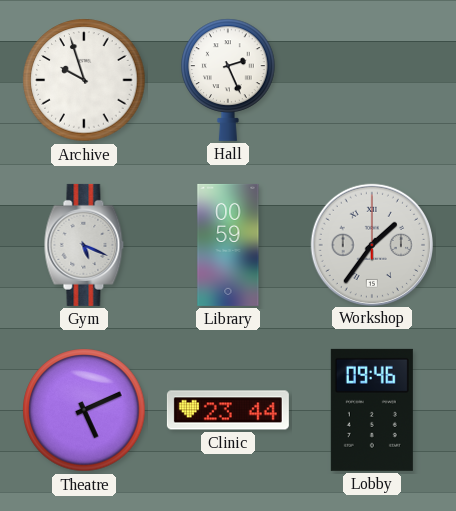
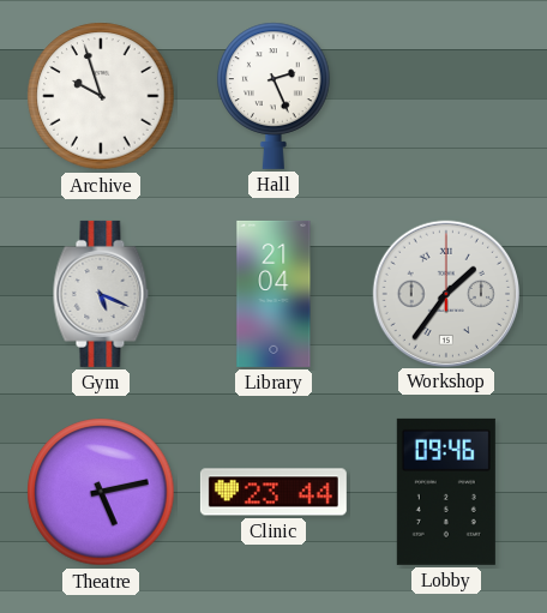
Library: 00:59 -> 21:04
Theatre: 5:11 -> 5:13
